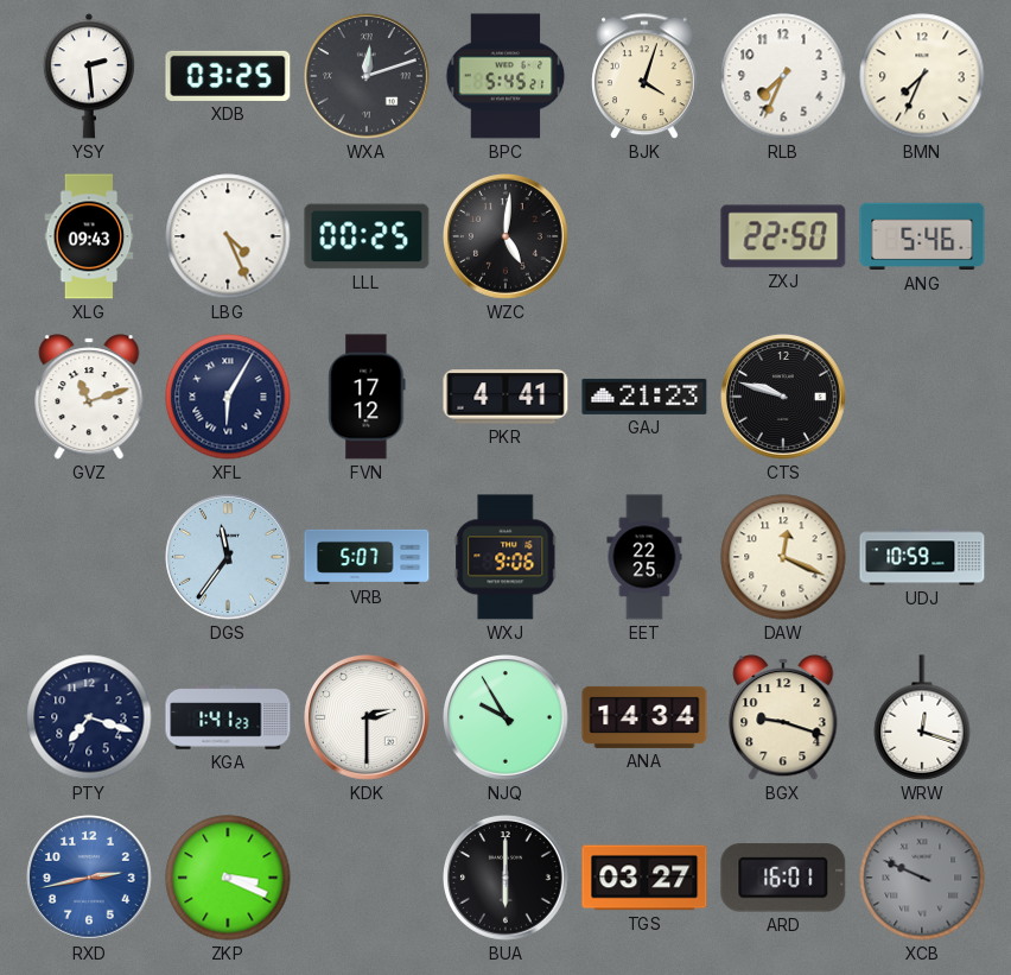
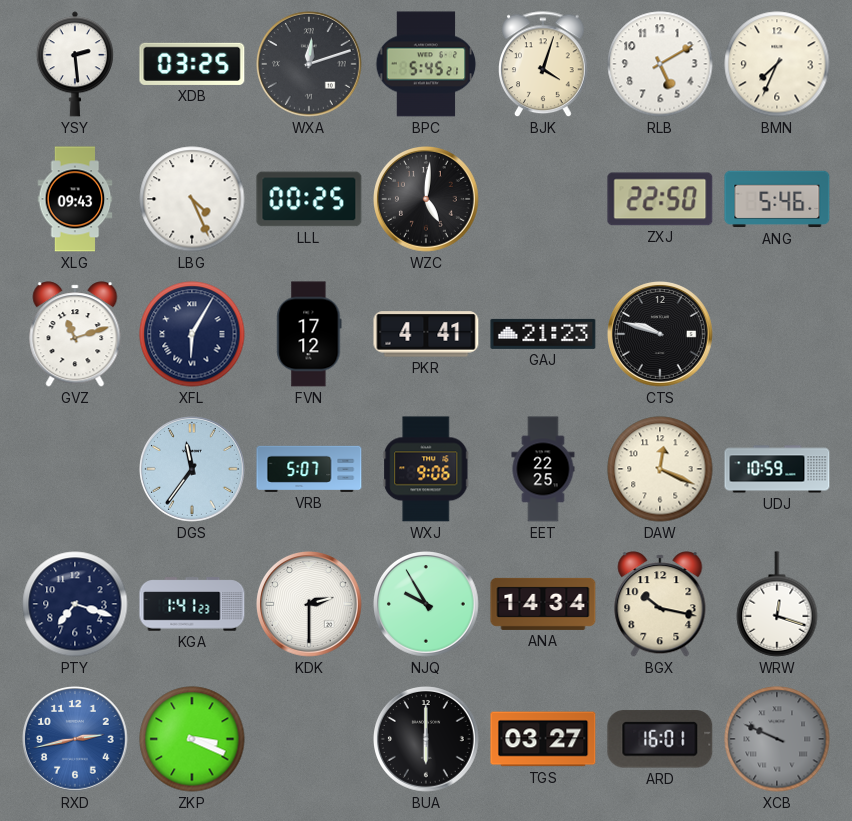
RLB: 7:34 -> 5:10
BGX: 9:18 -> 10:17
